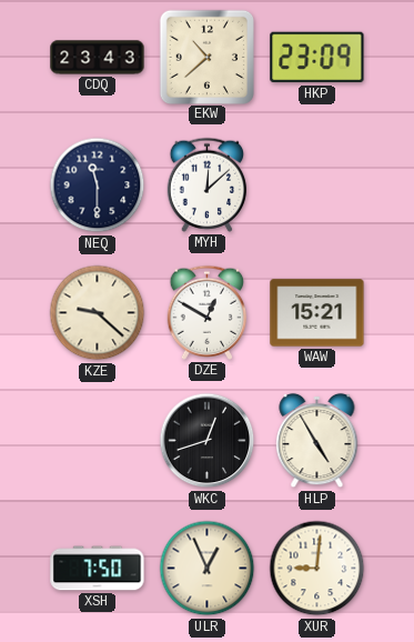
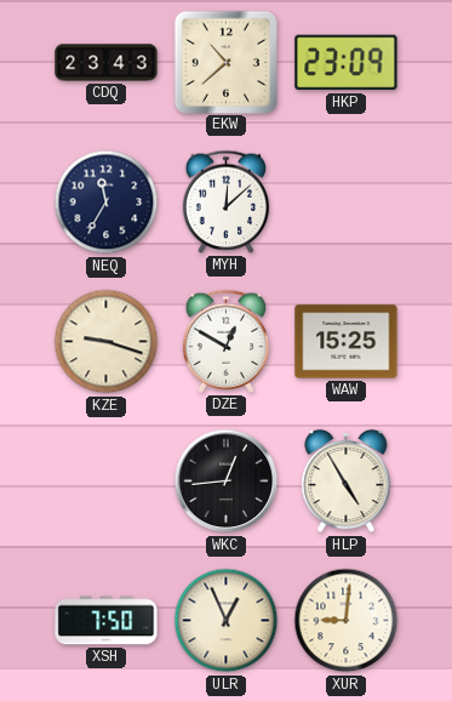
NEQ: 11:30 -> 11:35
KZE: 9:22 -> 9:18
WAW: 15:21 -> 15:25
WKC: 12:42 -> 12:44
